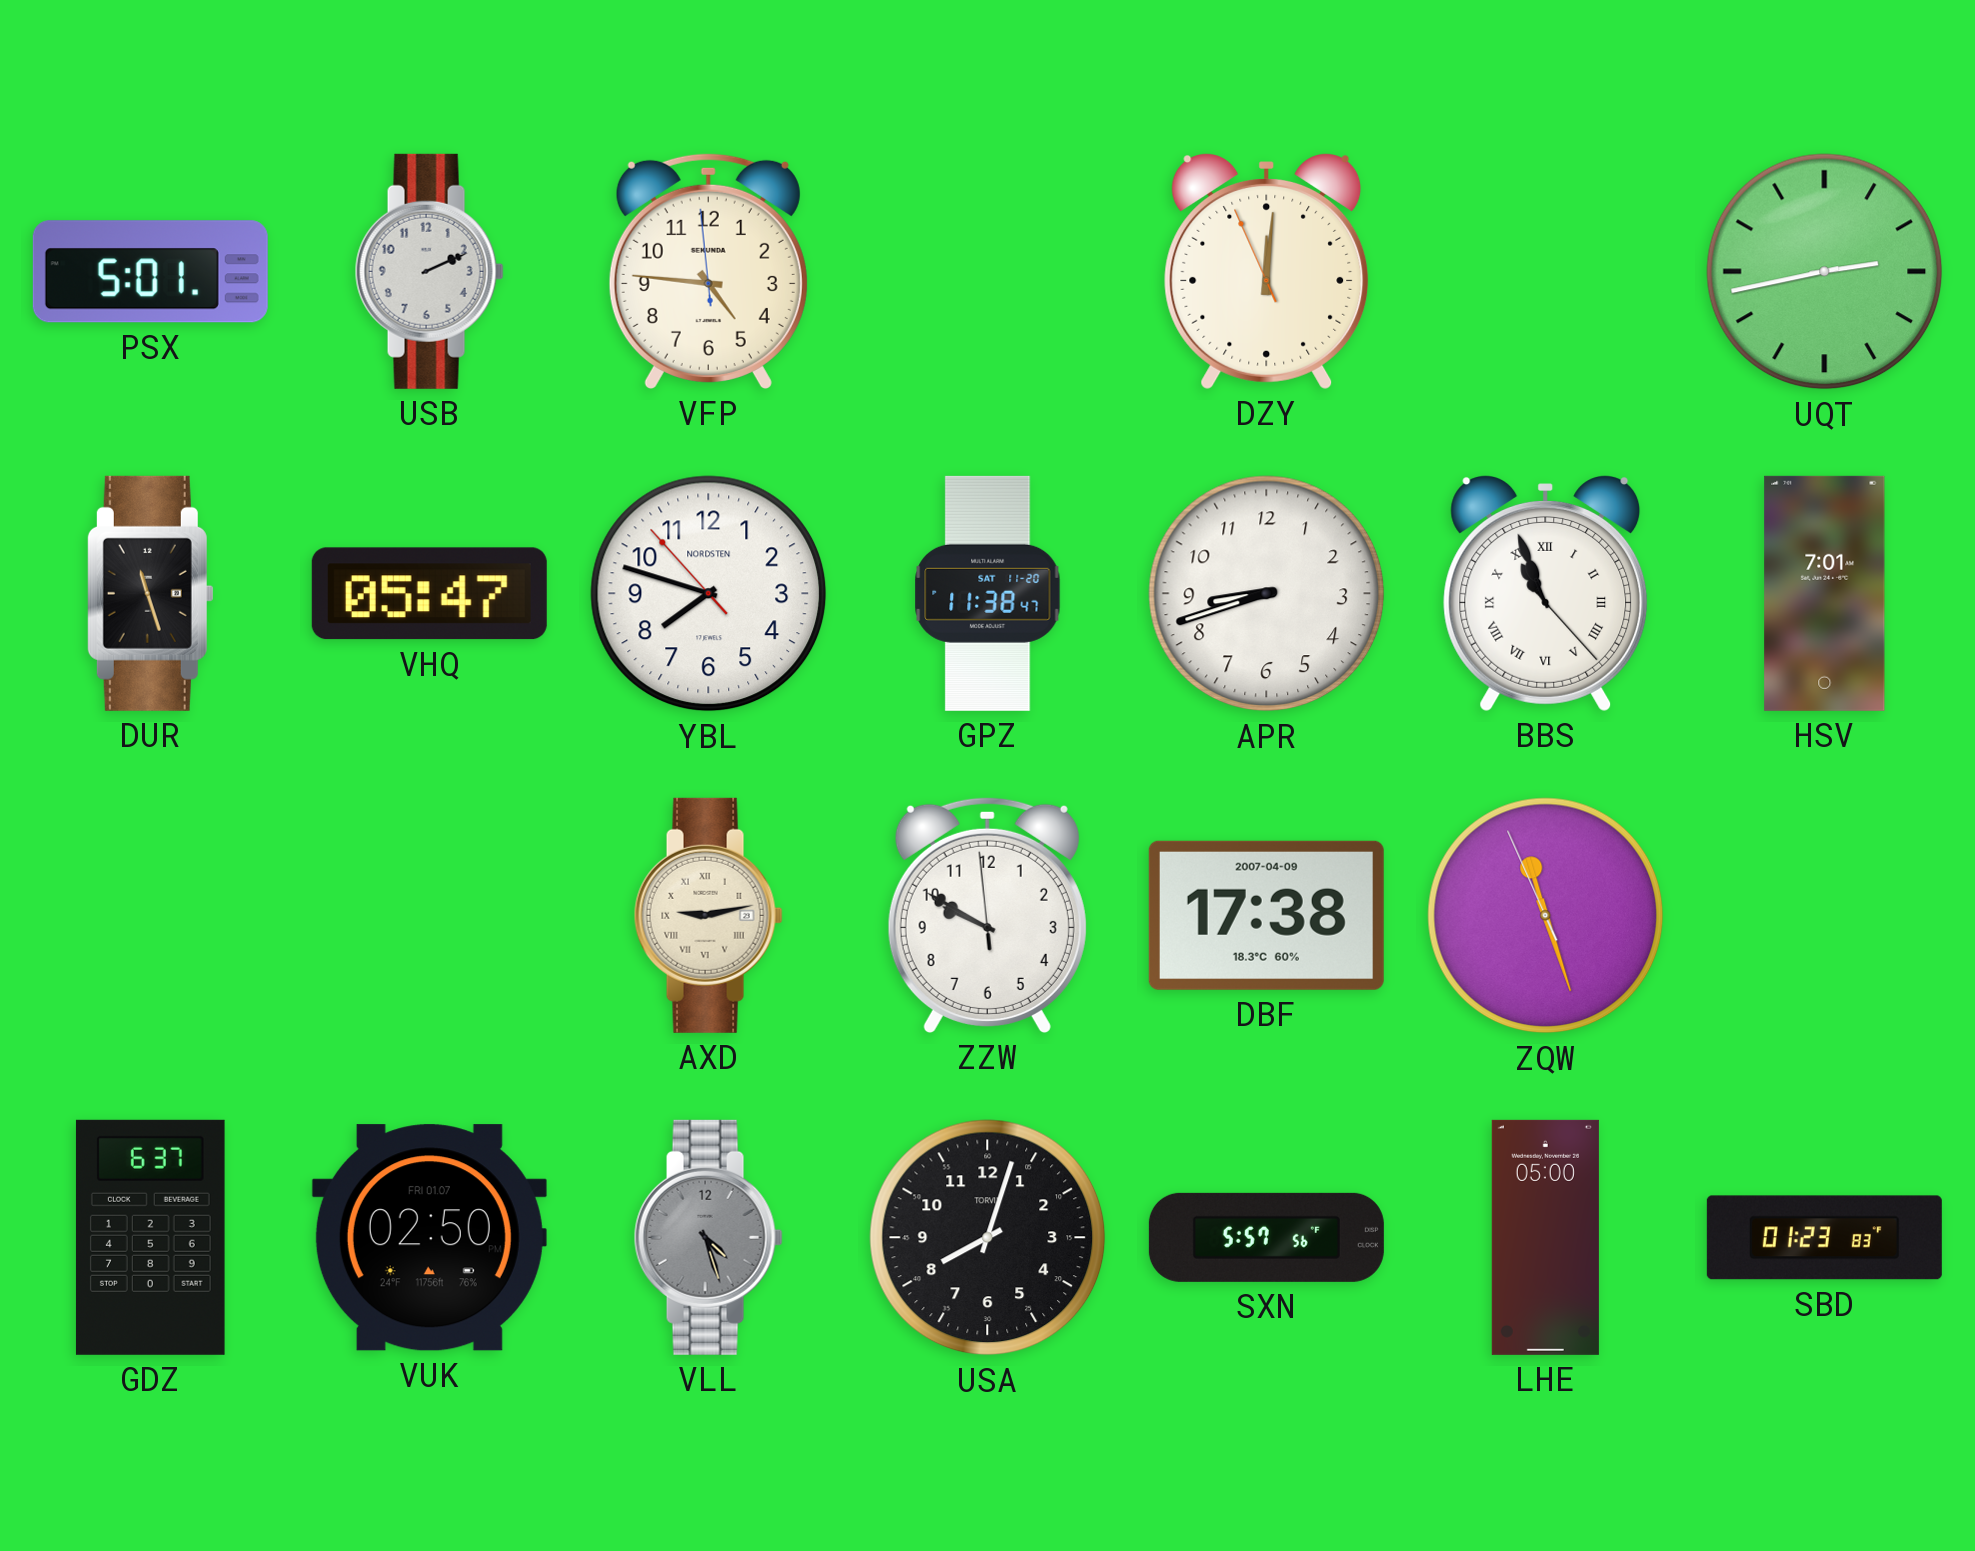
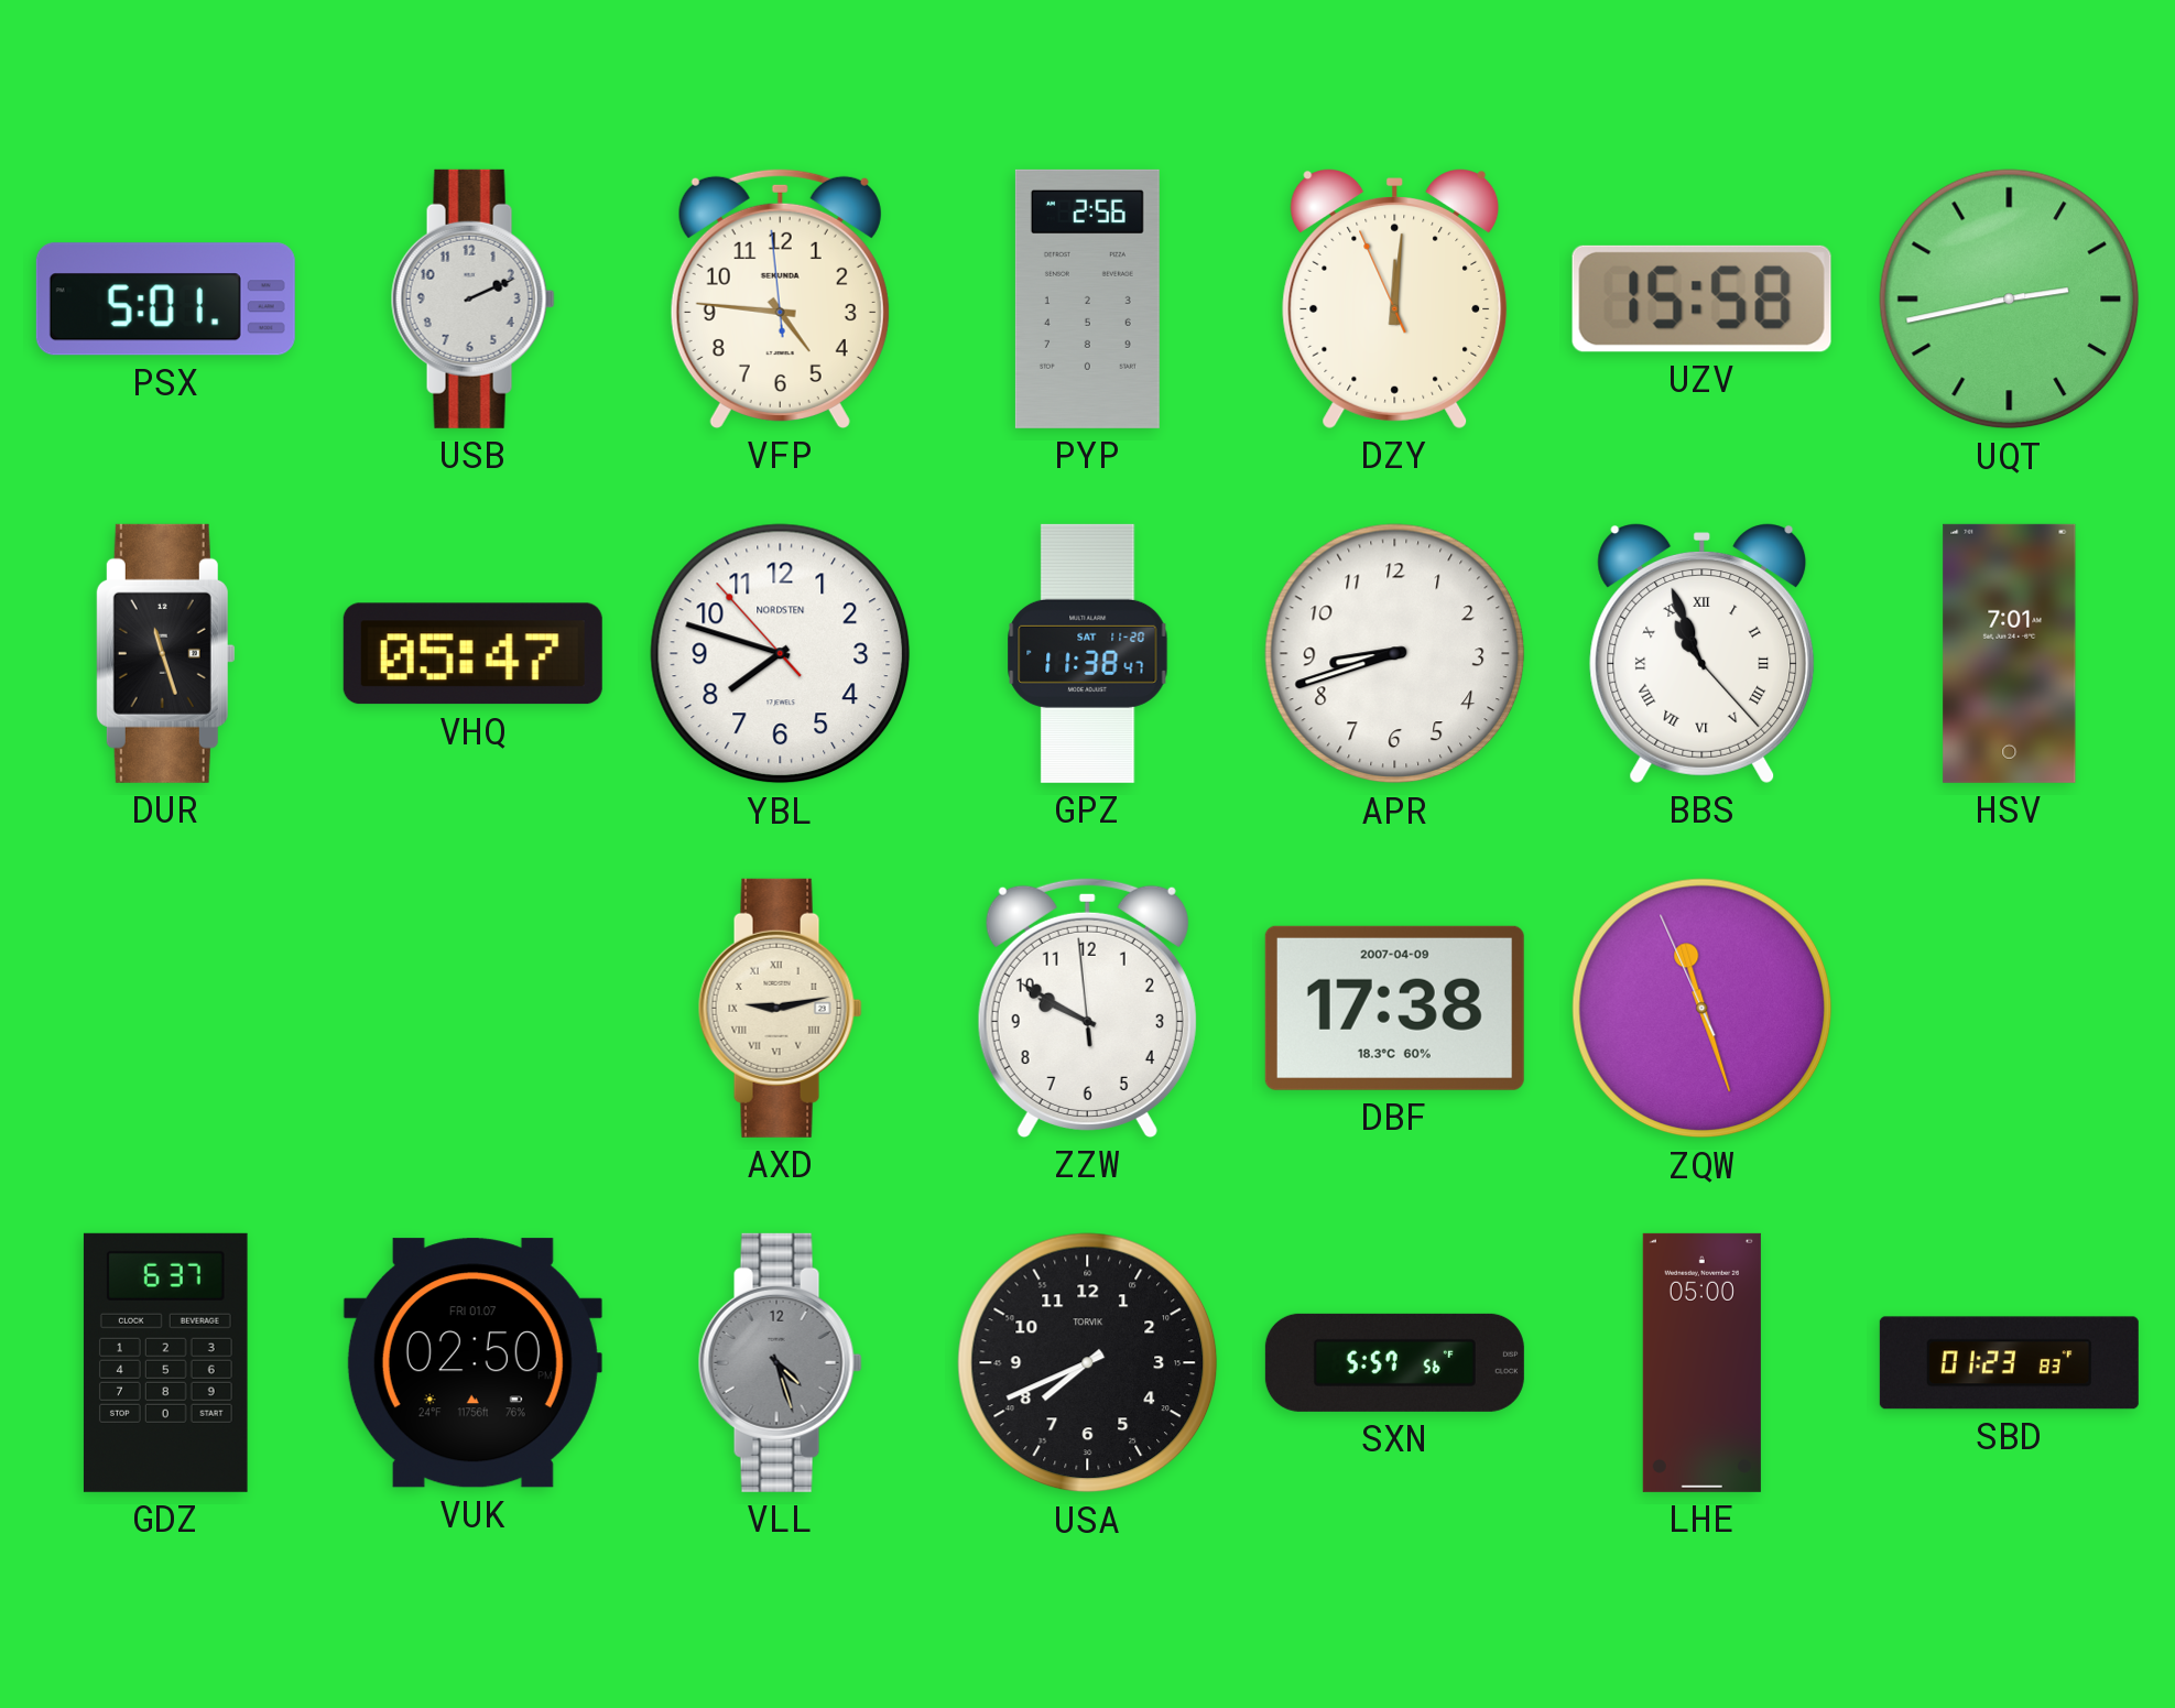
PYP: none -> 2:56
UZV: none -> 15:58
USA: 8:03 -> 7:41
